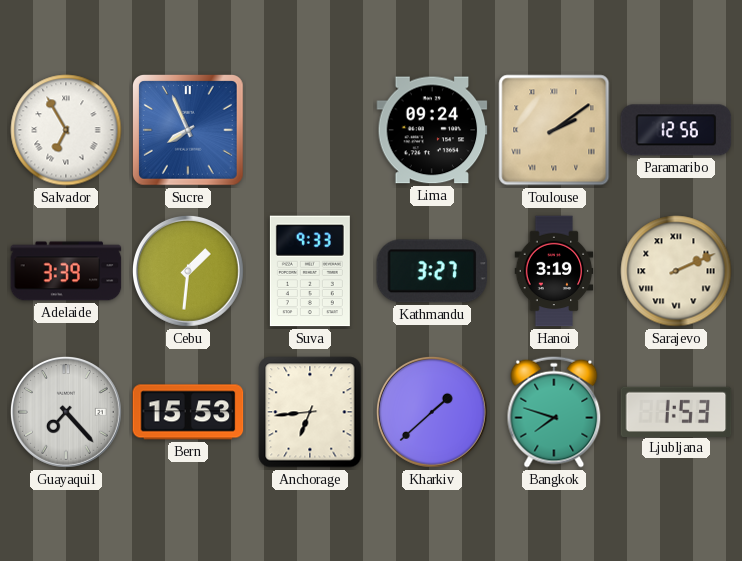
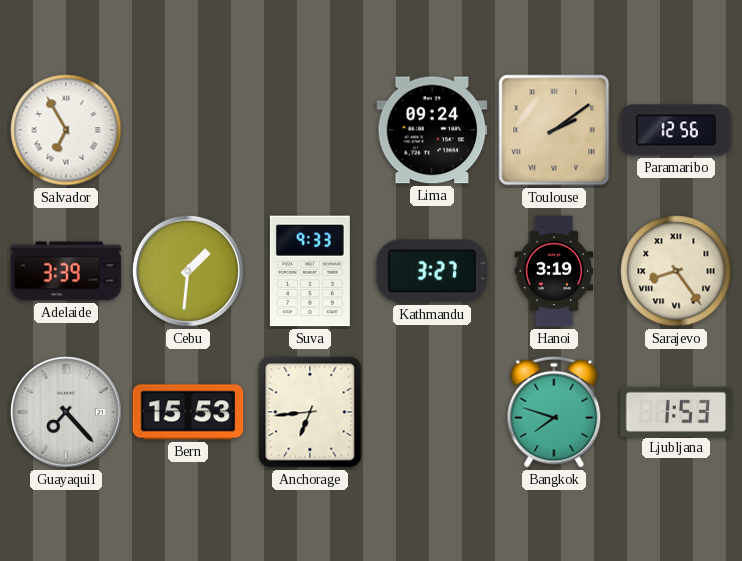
Sucre: 7:56 -> none
Sarajevo: 2:11 -> 8:24
Kharkiv: 1:38 -> none
